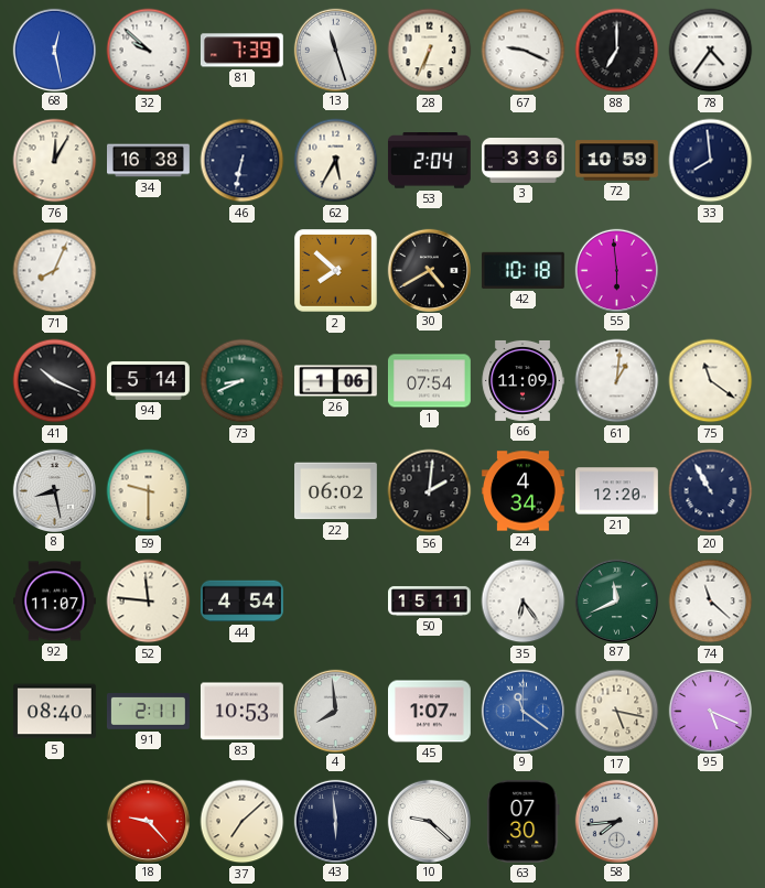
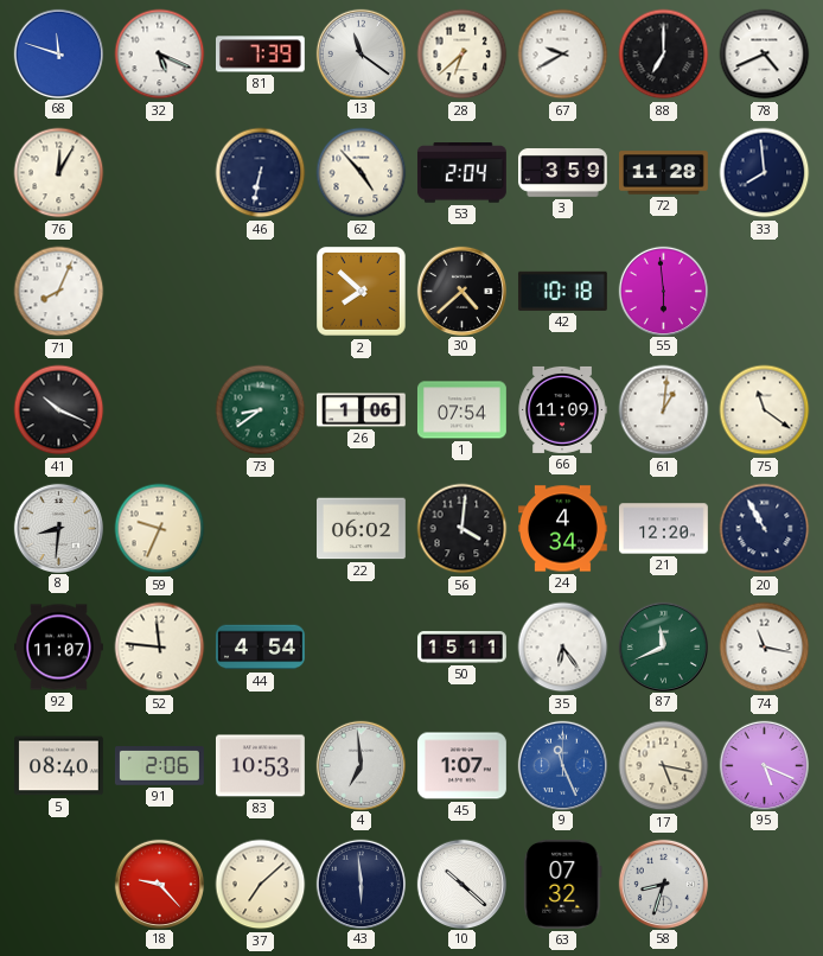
68: 12:28 -> 11:48
32: 9:52 -> 5:19
13: 11:27 -> 11:21
28: 6:34 -> 6:38
67: 9:19 -> 9:40
78: 4:36 -> 4:41
34: 16:38 -> none
62: 5:35 -> 4:53
3: 3:36 -> 3:59
72: 10:59 -> 11:28
30: 4:40 -> 4:38
94: 5:14 -> none
73: 8:41 -> 8:39
8: 8:28 -> 8:31
59: 9:30 -> 9:34
56: 2:01 -> 4:01
74: 11:22 -> 11:17
91: 2:11 -> 2:06
4: 7:59 -> 6:59
9: 11:21 -> 11:26
10: 9:22 -> 10:22
63: 07:30 -> 07:32
58: 7:44 -> 8:33
